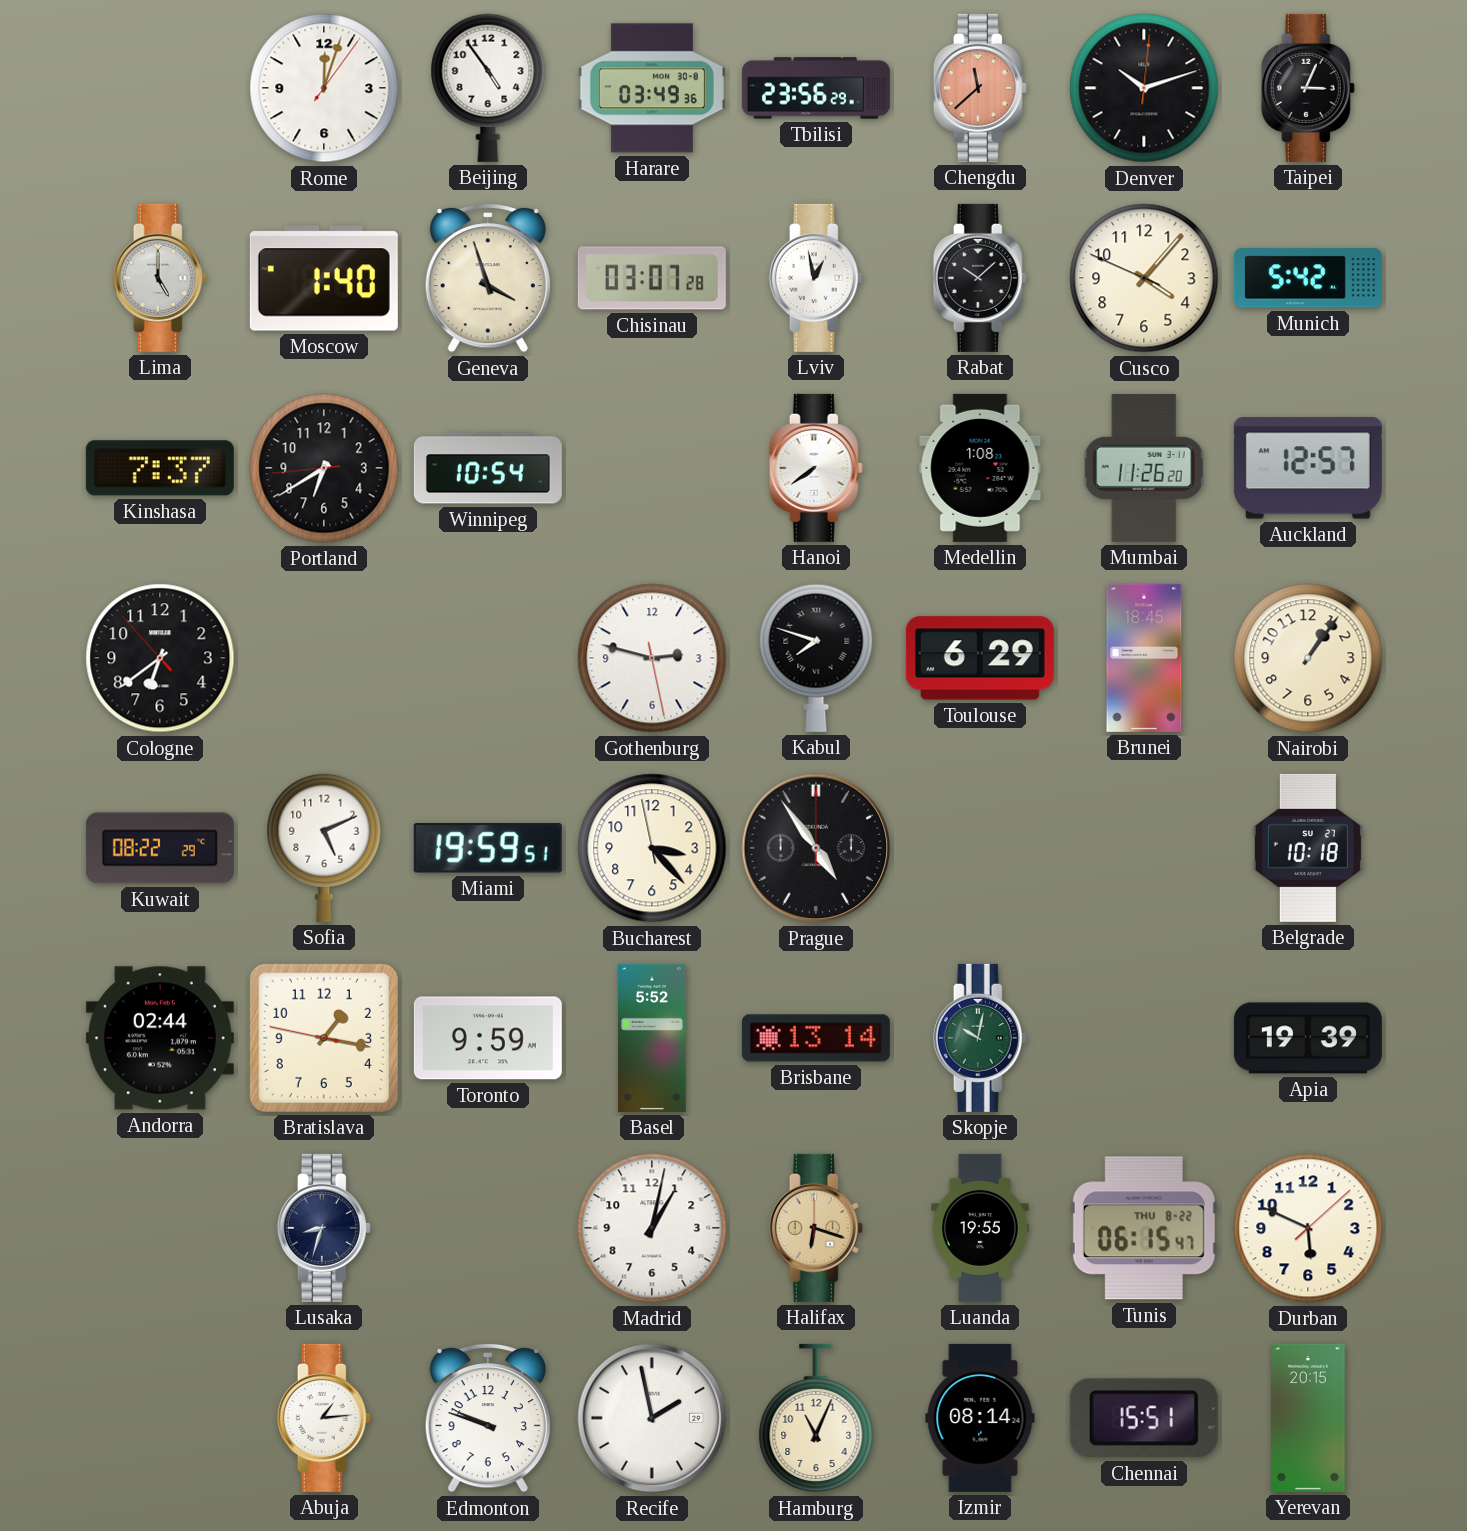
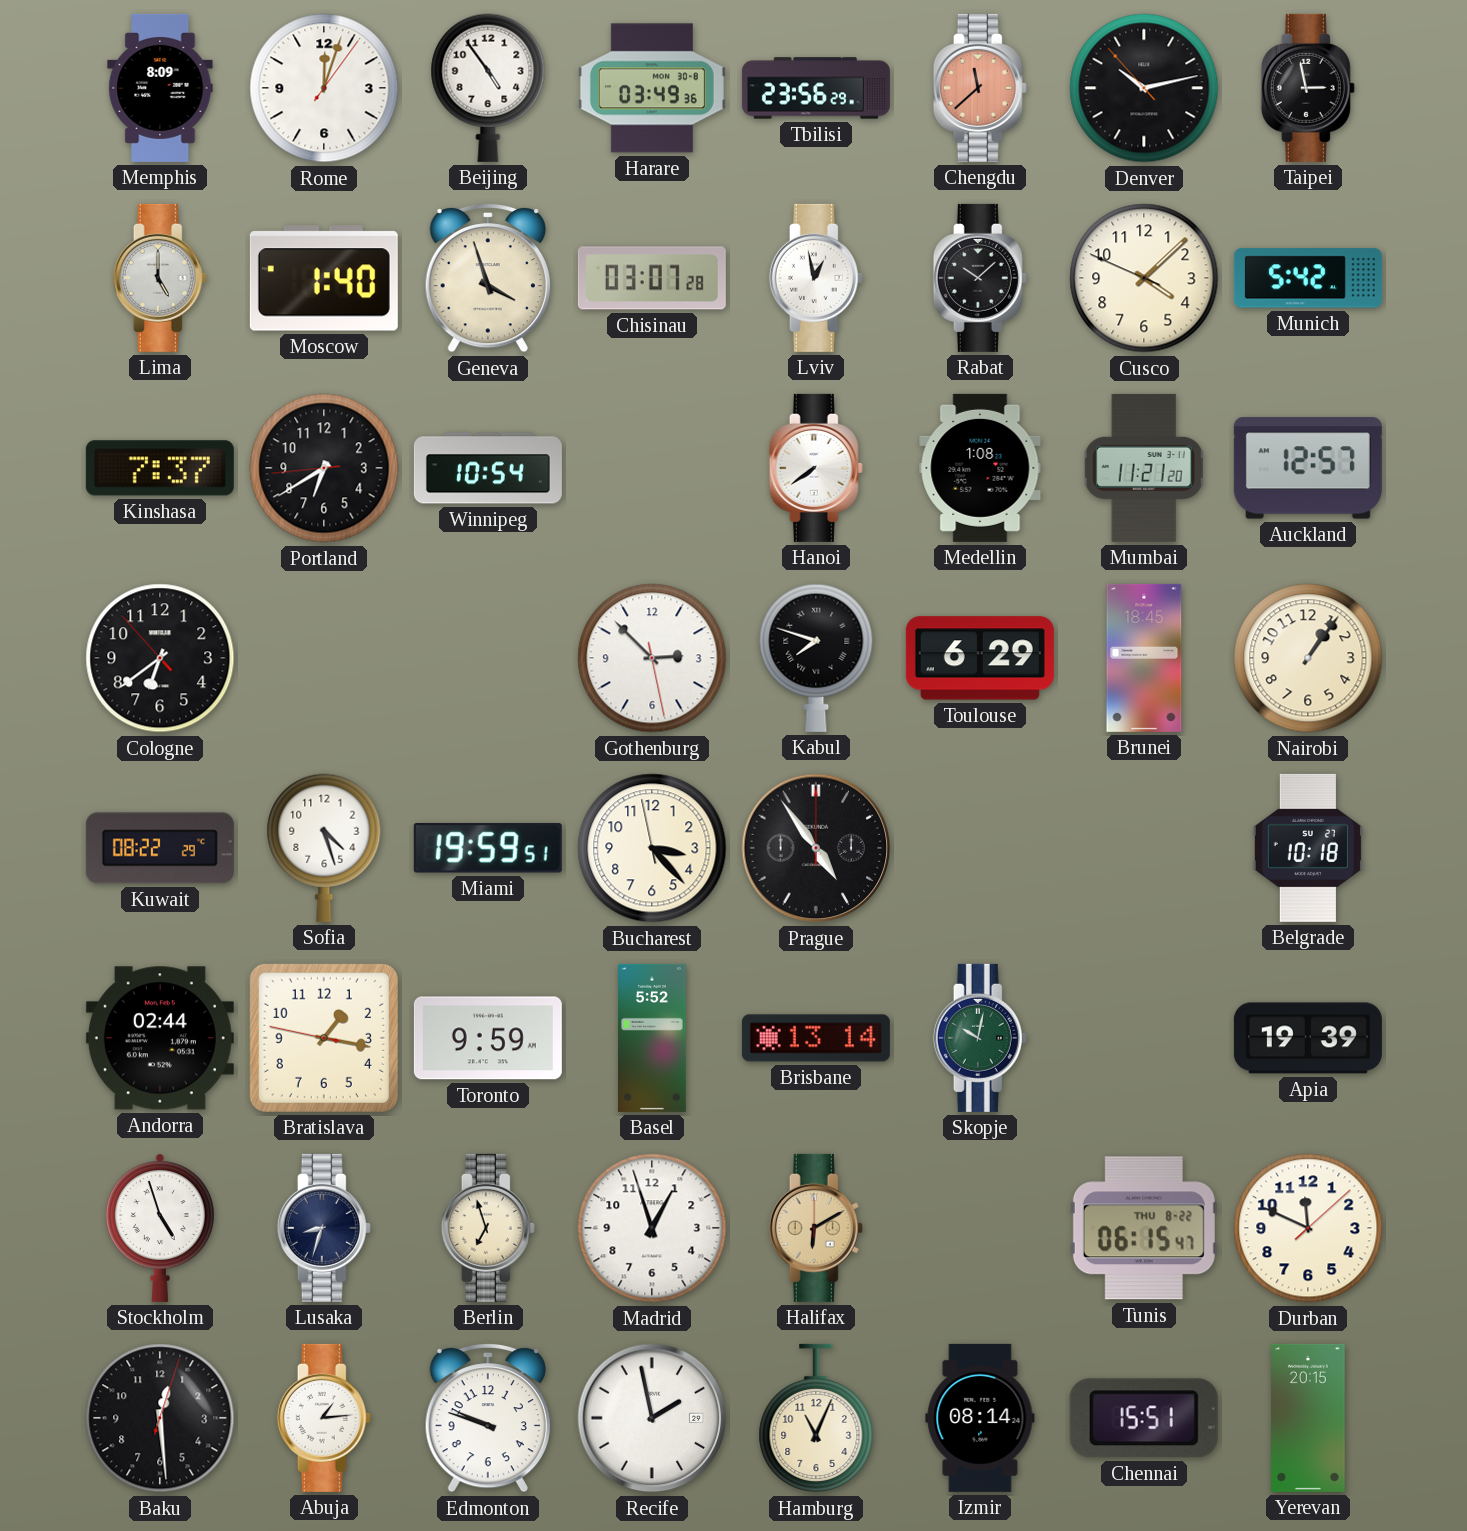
Memphis: none -> 8:09
Denver: 10:12:01 -> 10:12:53
Taipei: 3:04 -> 2:58
Cusco: 4:06 -> 4:07
Mumbai: 11:26 -> 11:21
Gothenburg: 2:47 -> 2:52
Sofia: 5:11 -> 4:27
Stockholm: none -> 4:57
Berlin: none -> 6:57
Madrid: 1:02 -> 12:57
Halifax: 6:18 -> 6:10
Luanda: 19:55 -> none
Durban: 5:49 -> 11:49
Baku: none -> 12:29
